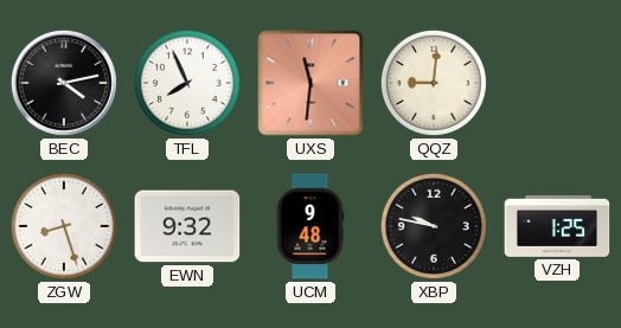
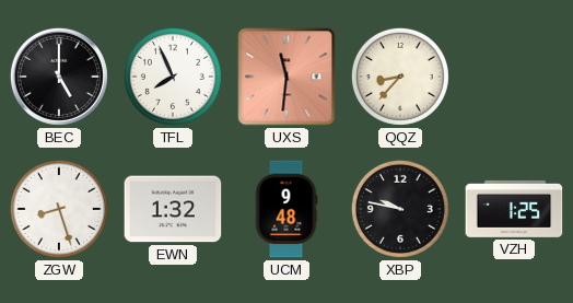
BEC: 4:13 -> 5:00
QQZ: 9:01 -> 8:37
EWN: 9:32 -> 1:32
